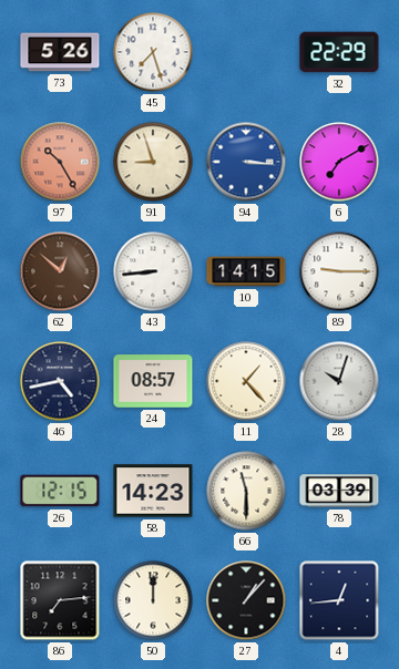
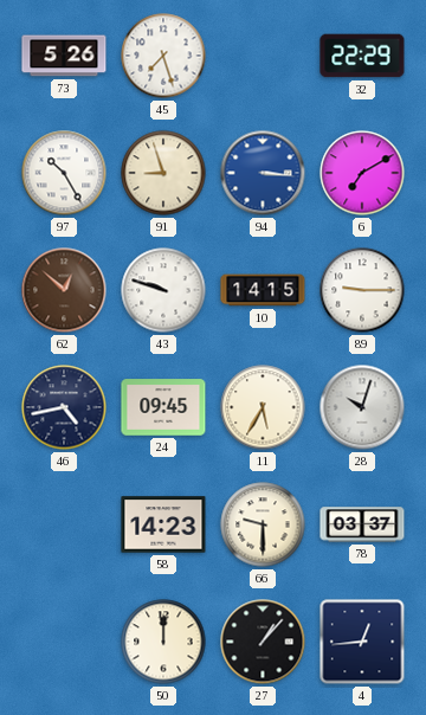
97 dial: salmon -> white
43: 8:44 -> 9:48
24: 08:57 -> 09:45
11: 1:23 -> 5:35
26: 12:15 -> none
66: 11:30 -> 9:30
78: 03:39 -> 03:37
86: 7:14 -> none
